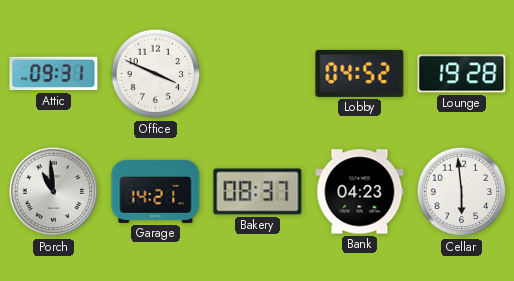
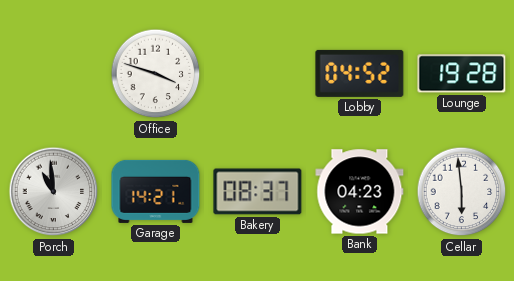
Attic: 09:31 -> none
Office: 3:49 -> 3:48
